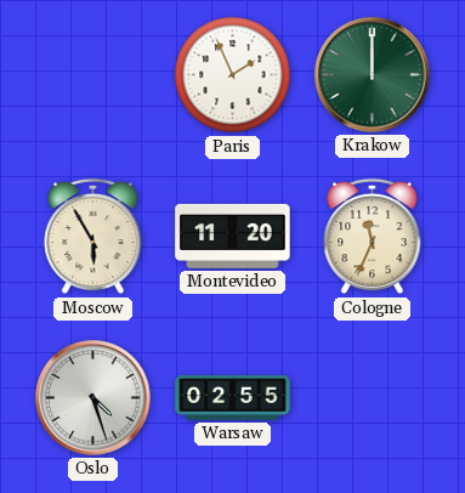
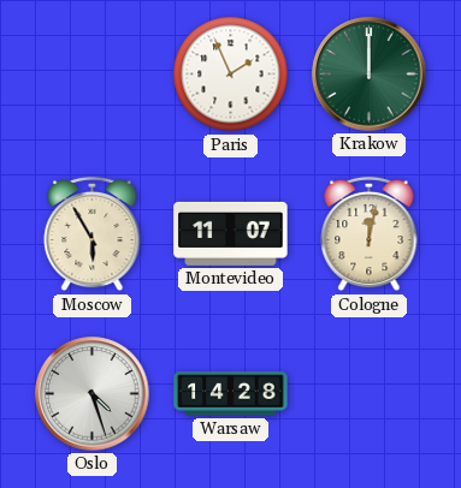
Montevideo: 11:20 -> 11:07
Cologne: 11:34 -> 12:02
Warsaw: 02:55 -> 14:28
